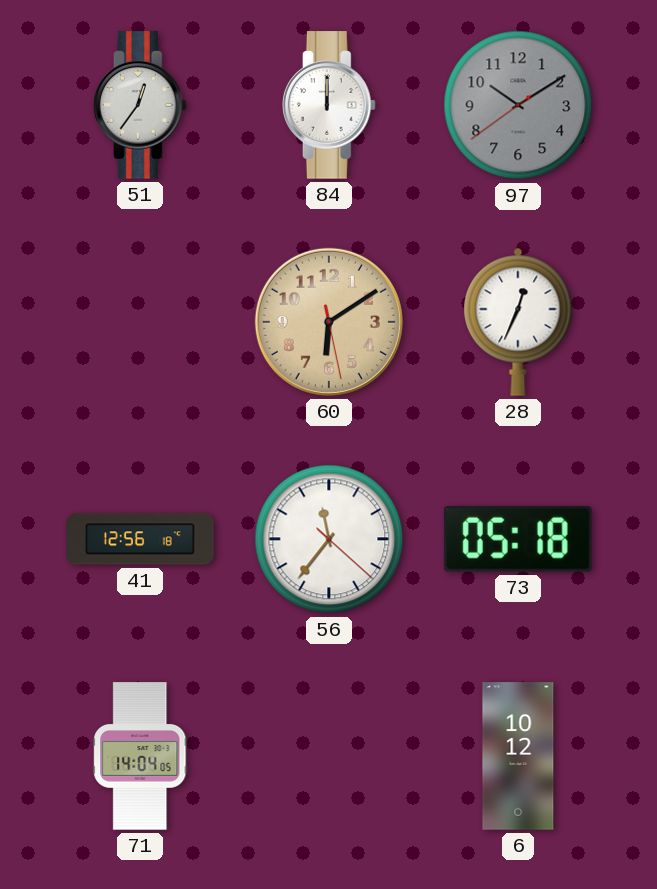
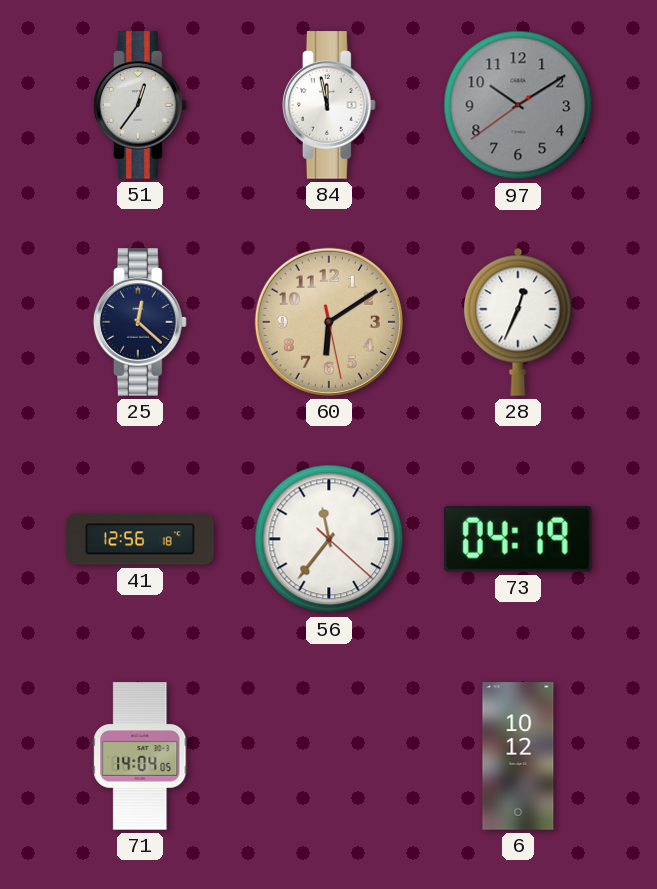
84: 12:00 -> 11:58
25: none -> 12:22
73: 05:18 -> 04:19
